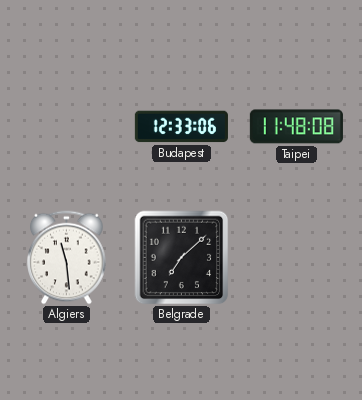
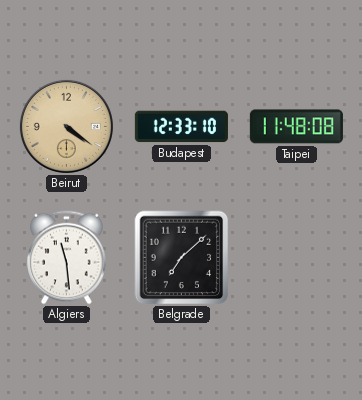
Beirut: none -> 4:21
Budapest: 12:33:06 -> 12:33:10
